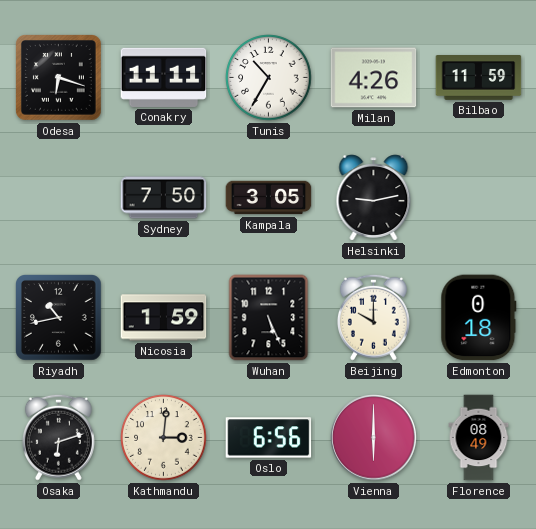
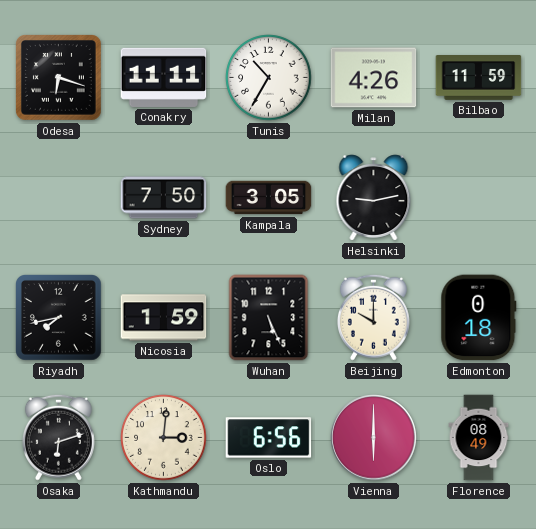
Riyadh: 10:43 -> 7:43
